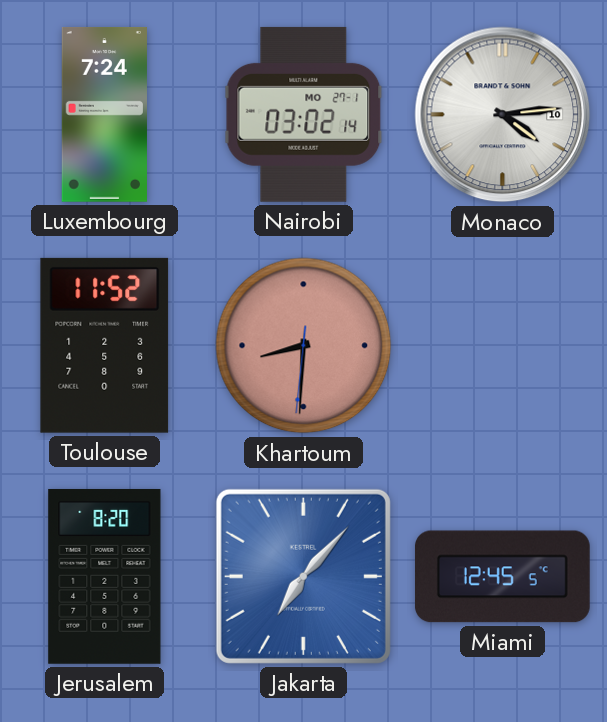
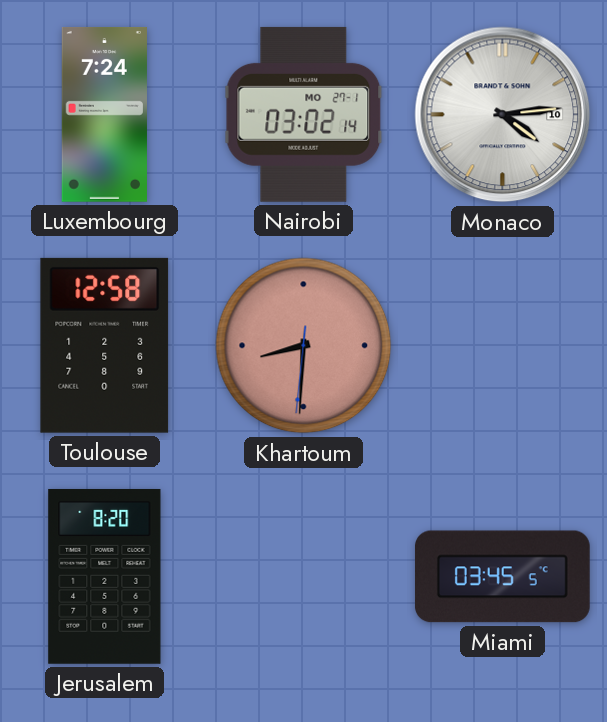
Toulouse: 11:52 -> 12:58
Jakarta: 7:07 -> none
Miami: 12:45 -> 03:45
